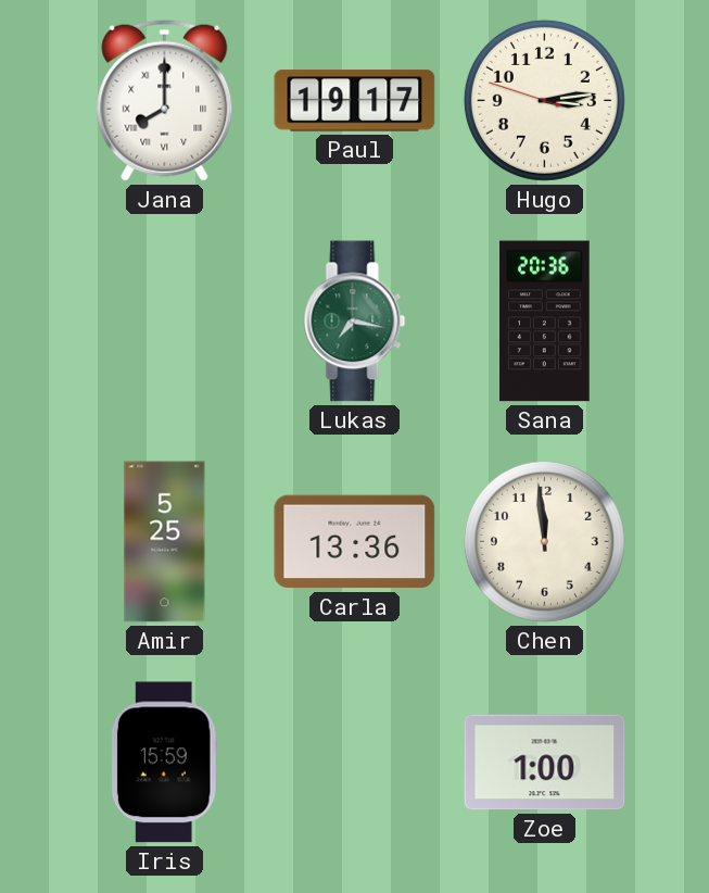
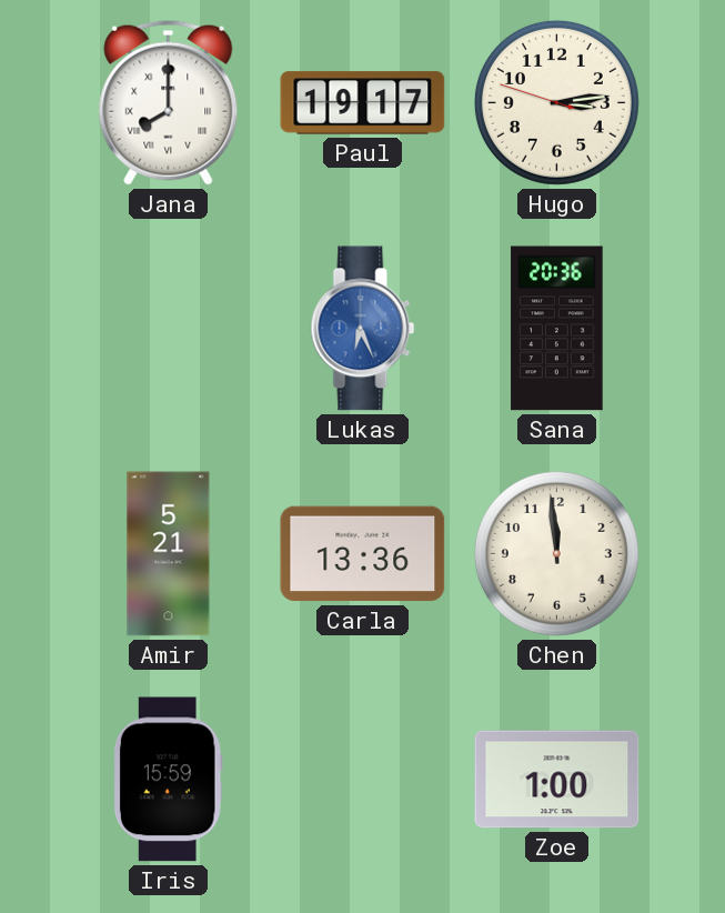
Lukas: 7:17 -> 6:26
Lukas dial: green -> blue
Amir: 5:25 -> 5:21
